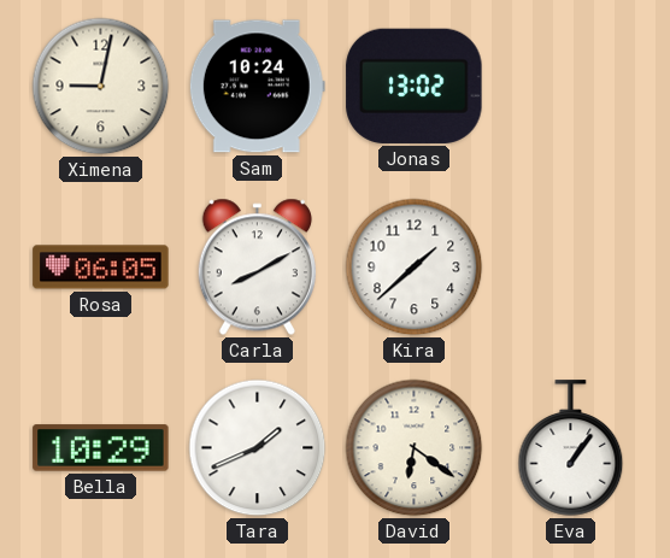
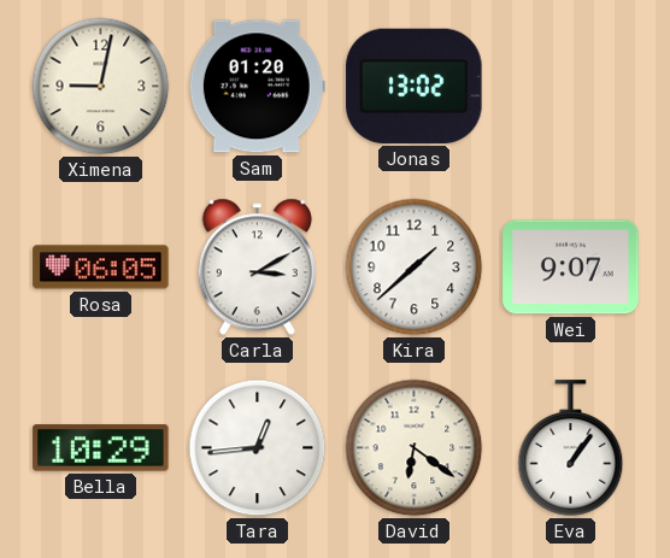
Sam: 10:24 -> 01:20
Carla: 8:10 -> 3:10
Wei: none -> 9:07
Tara: 1:41 -> 12:44
